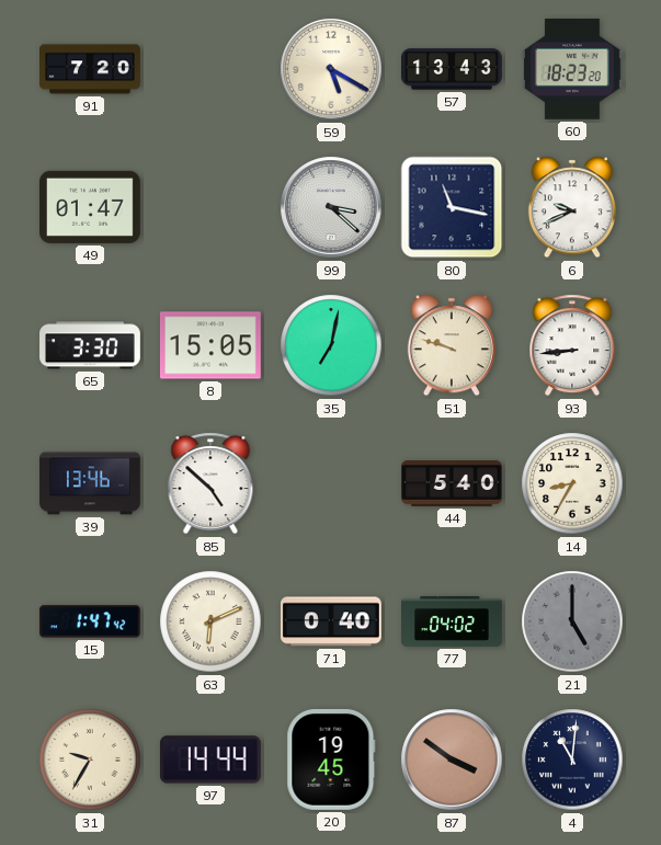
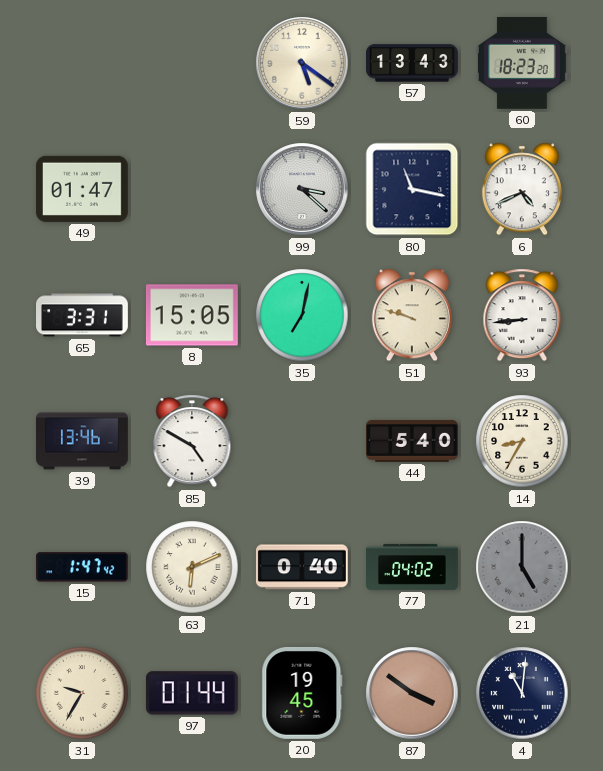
91: 7:20 -> none
59: 5:20 -> 5:21
6: 9:41 -> 4:41
65: 3:30 -> 3:31
85: 4:52 -> 4:50
97: 14:44 -> 01:44
